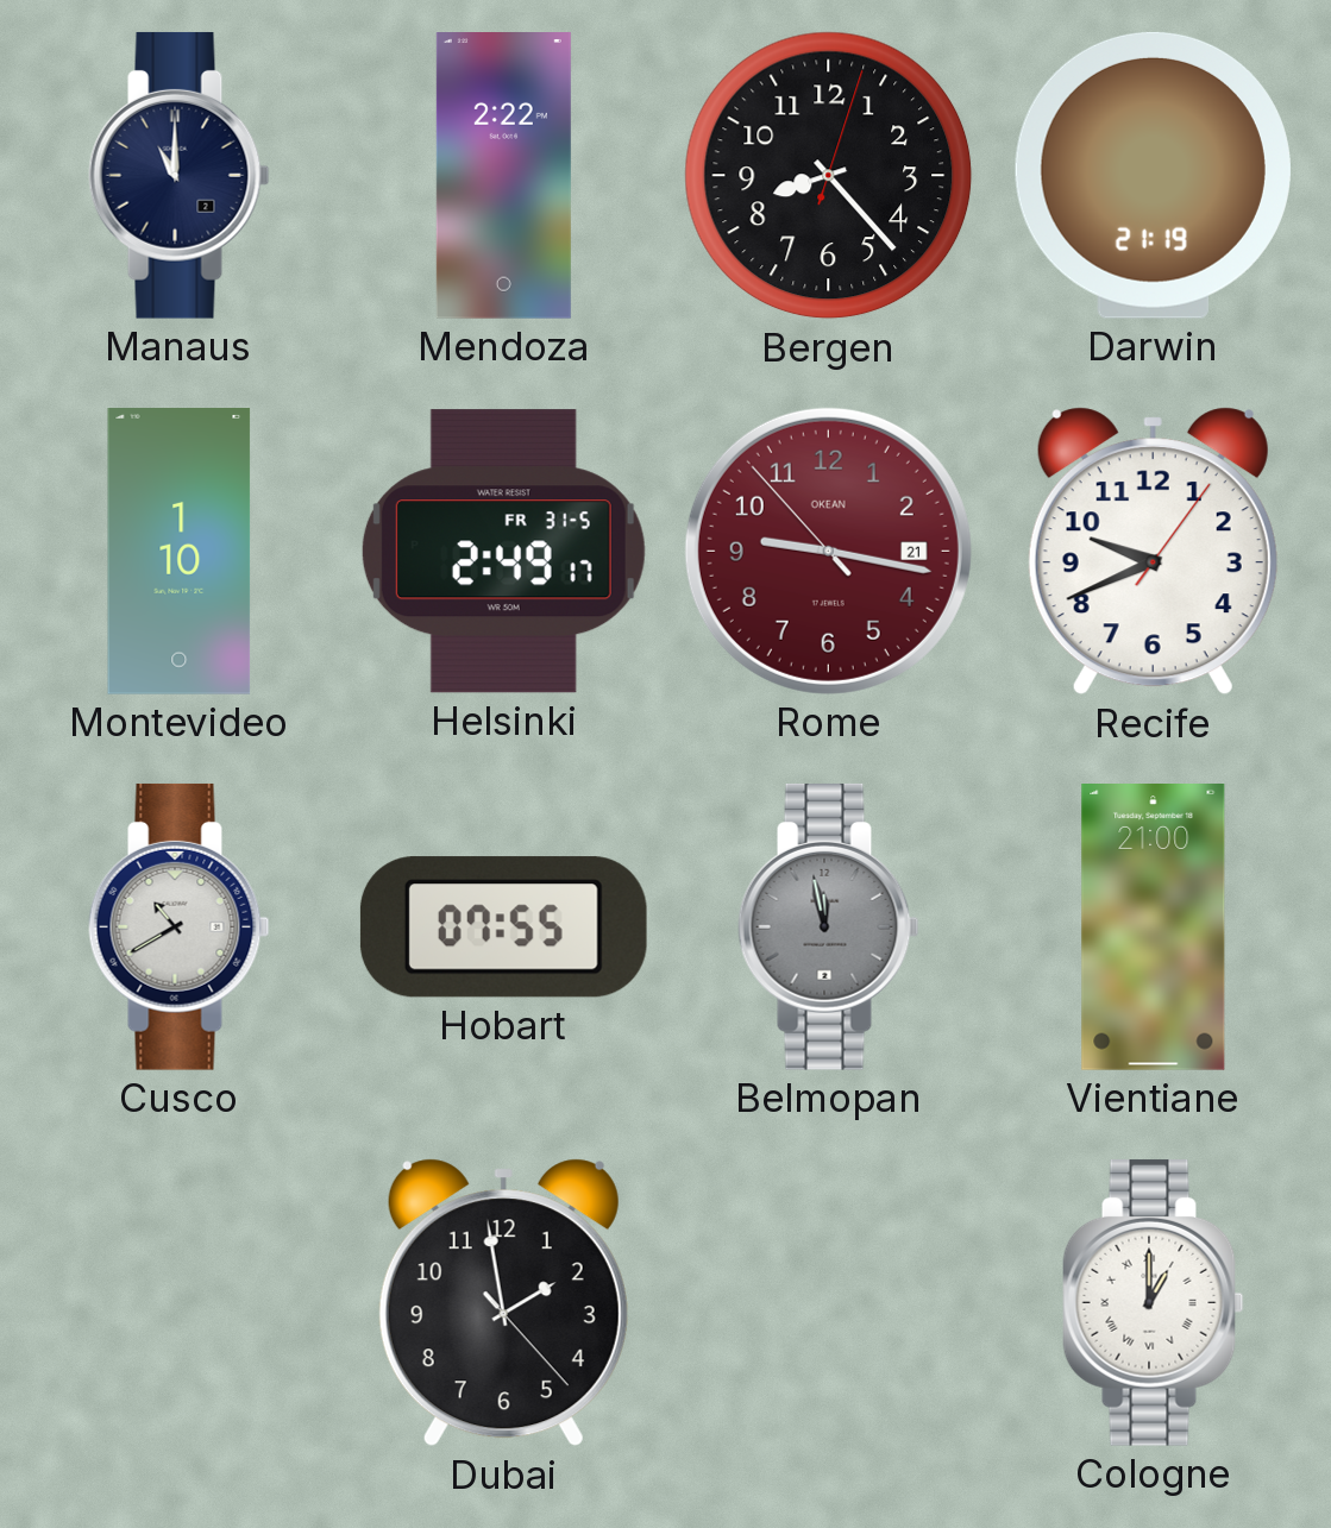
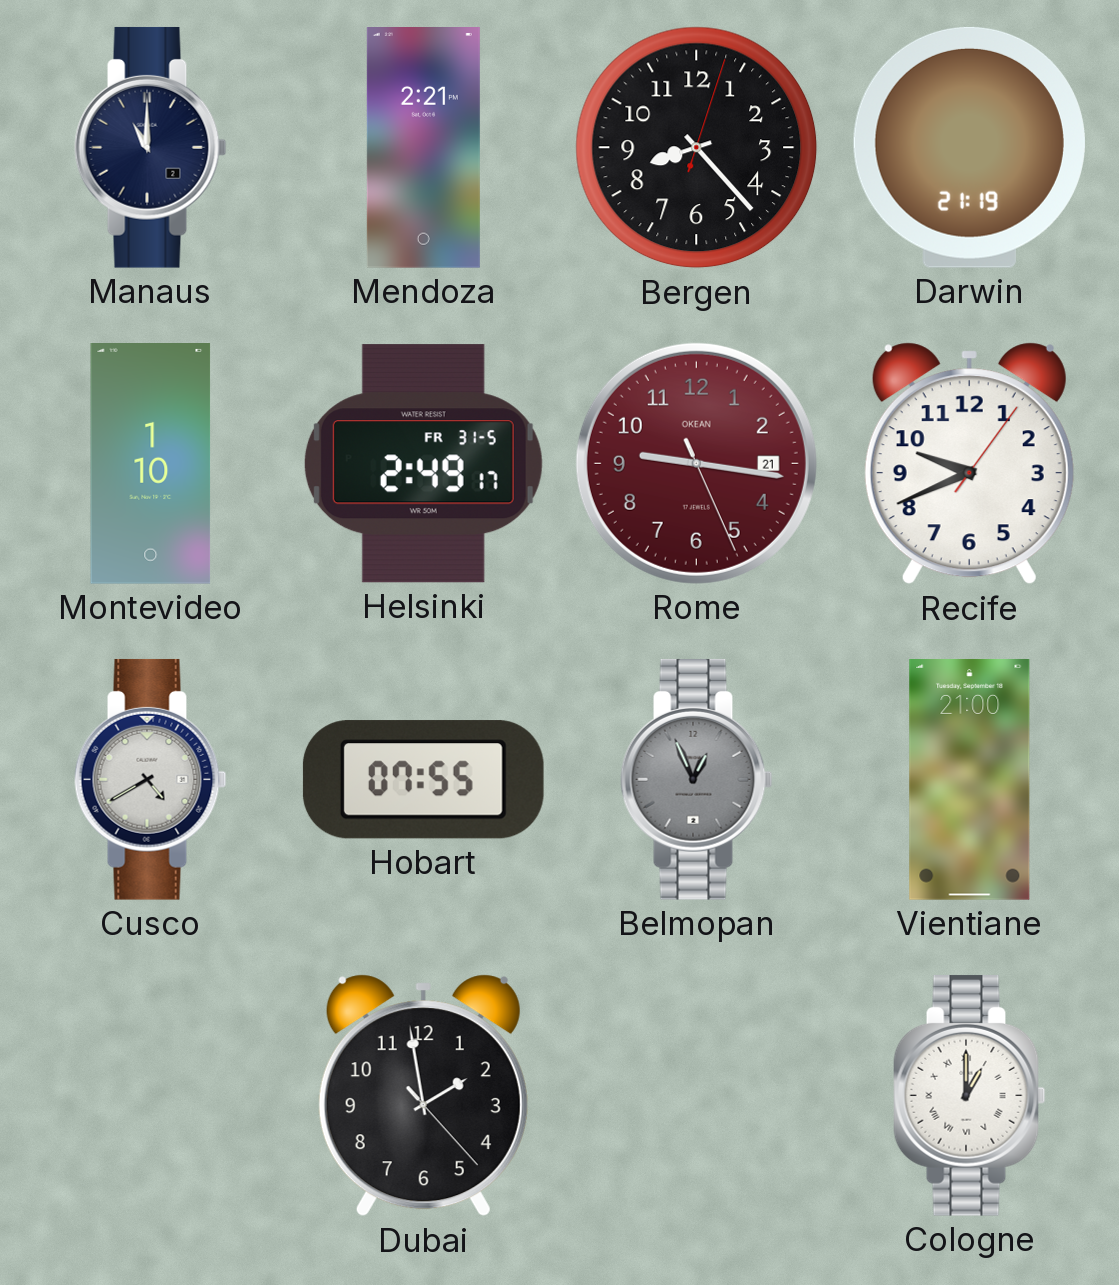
Mendoza: 2:22 -> 2:21
Rome: 9:16:53 -> 9:16:26
Cusco: 10:40 -> 4:40
Belmopan: 11:58 -> 12:56
